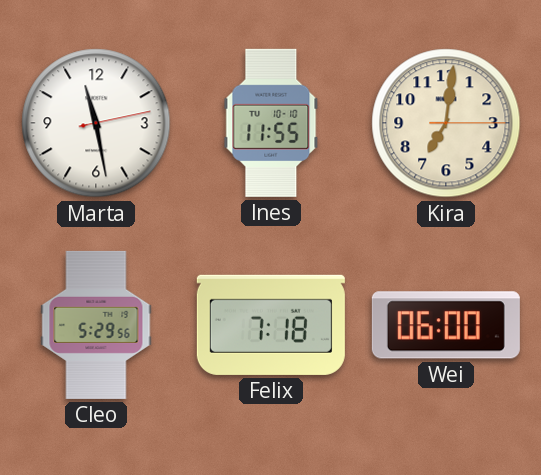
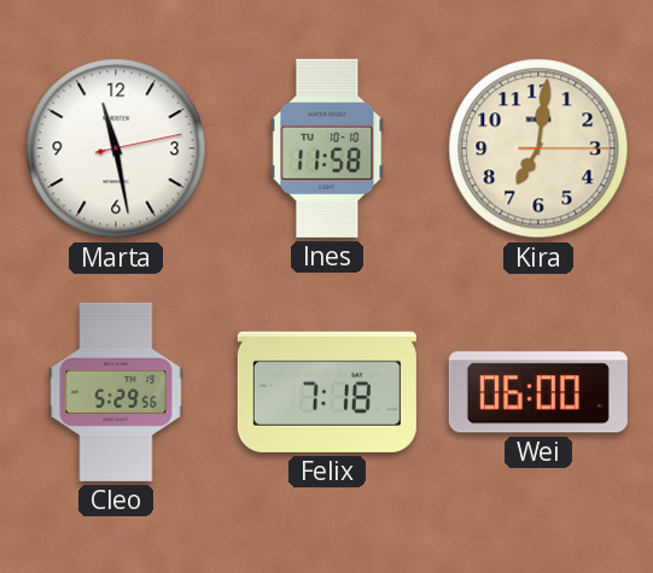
Ines: 11:55 -> 11:58
